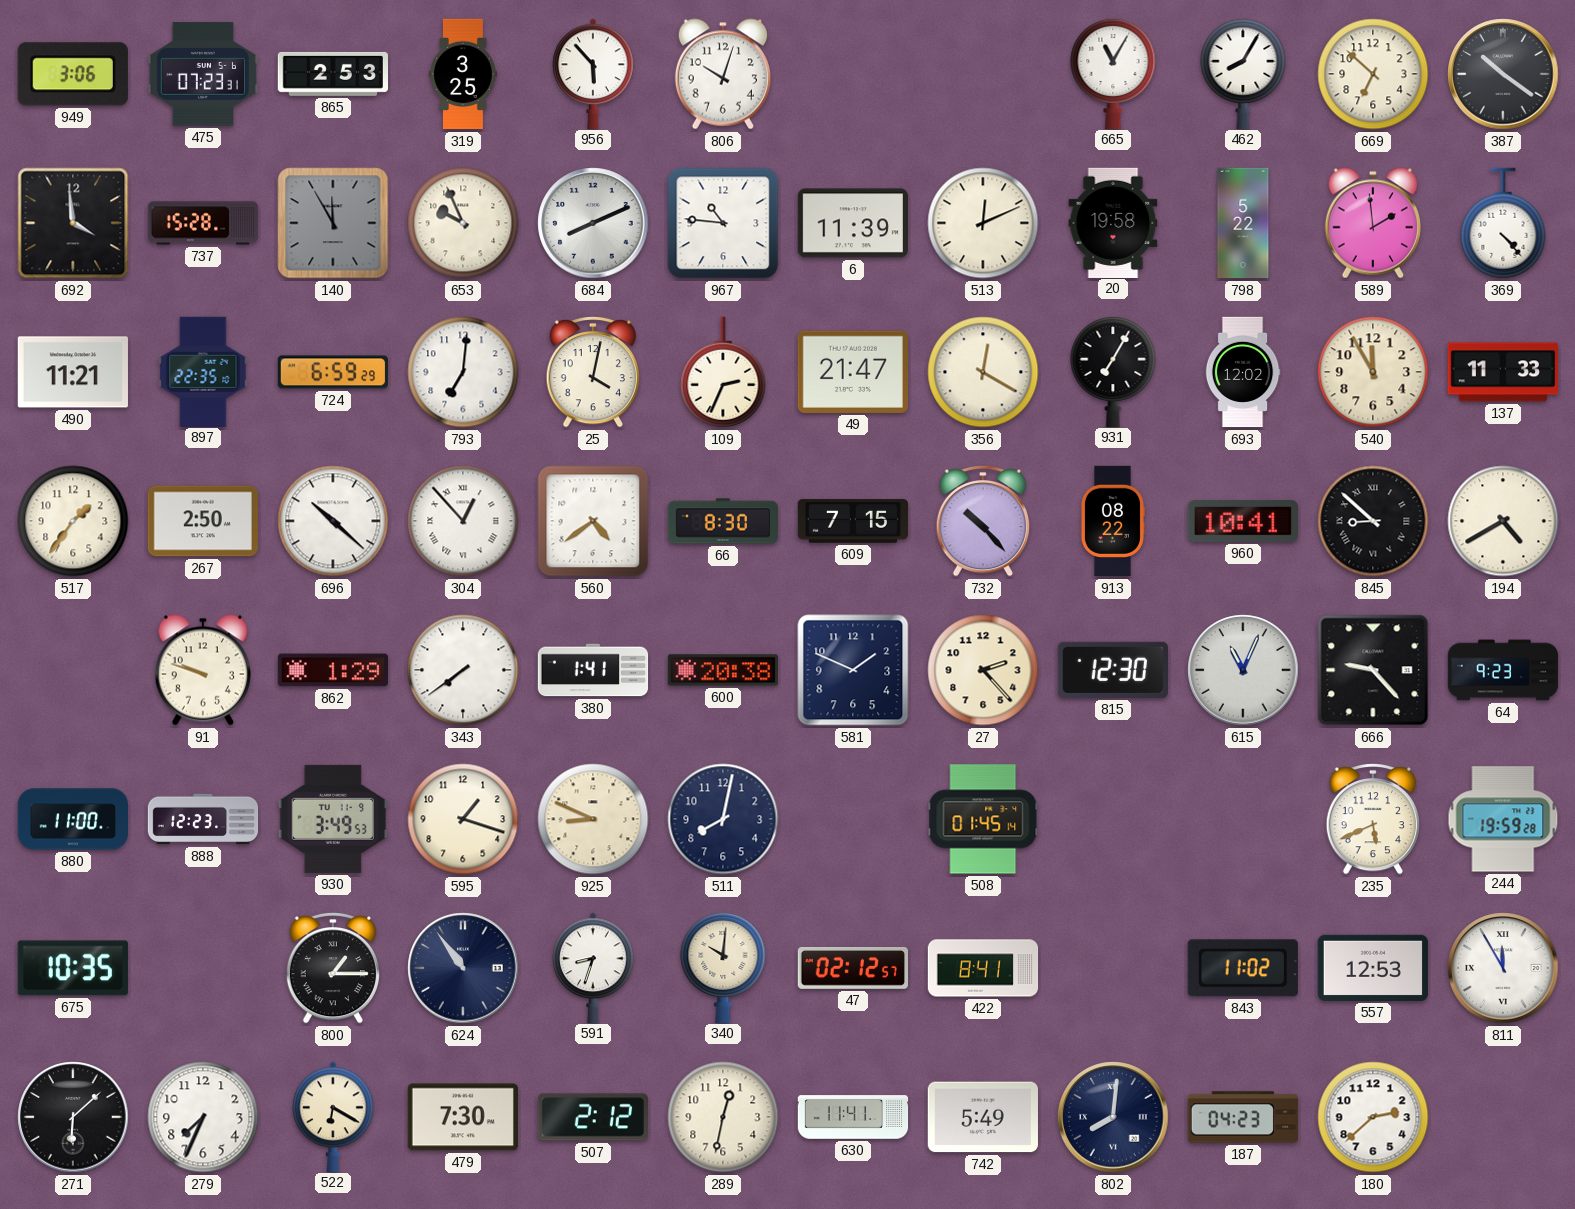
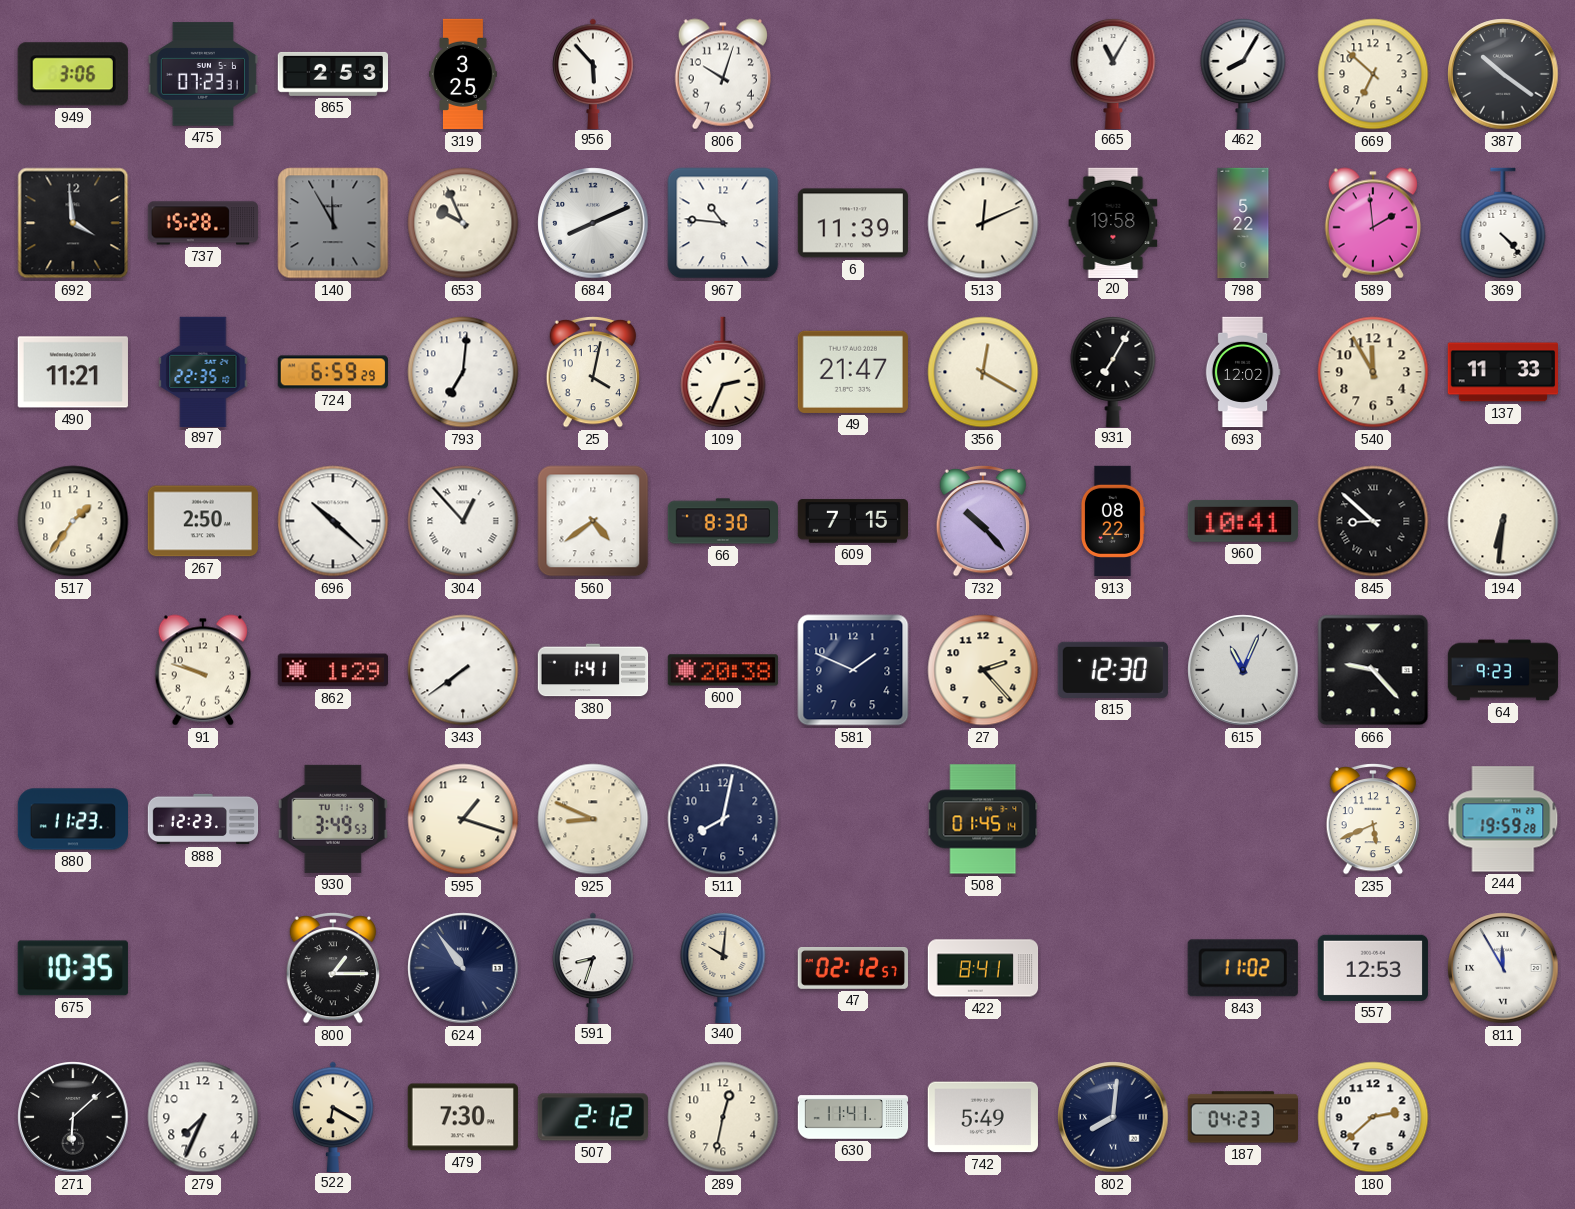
194: 4:40 -> 6:31
880: 11:00 -> 11:23
